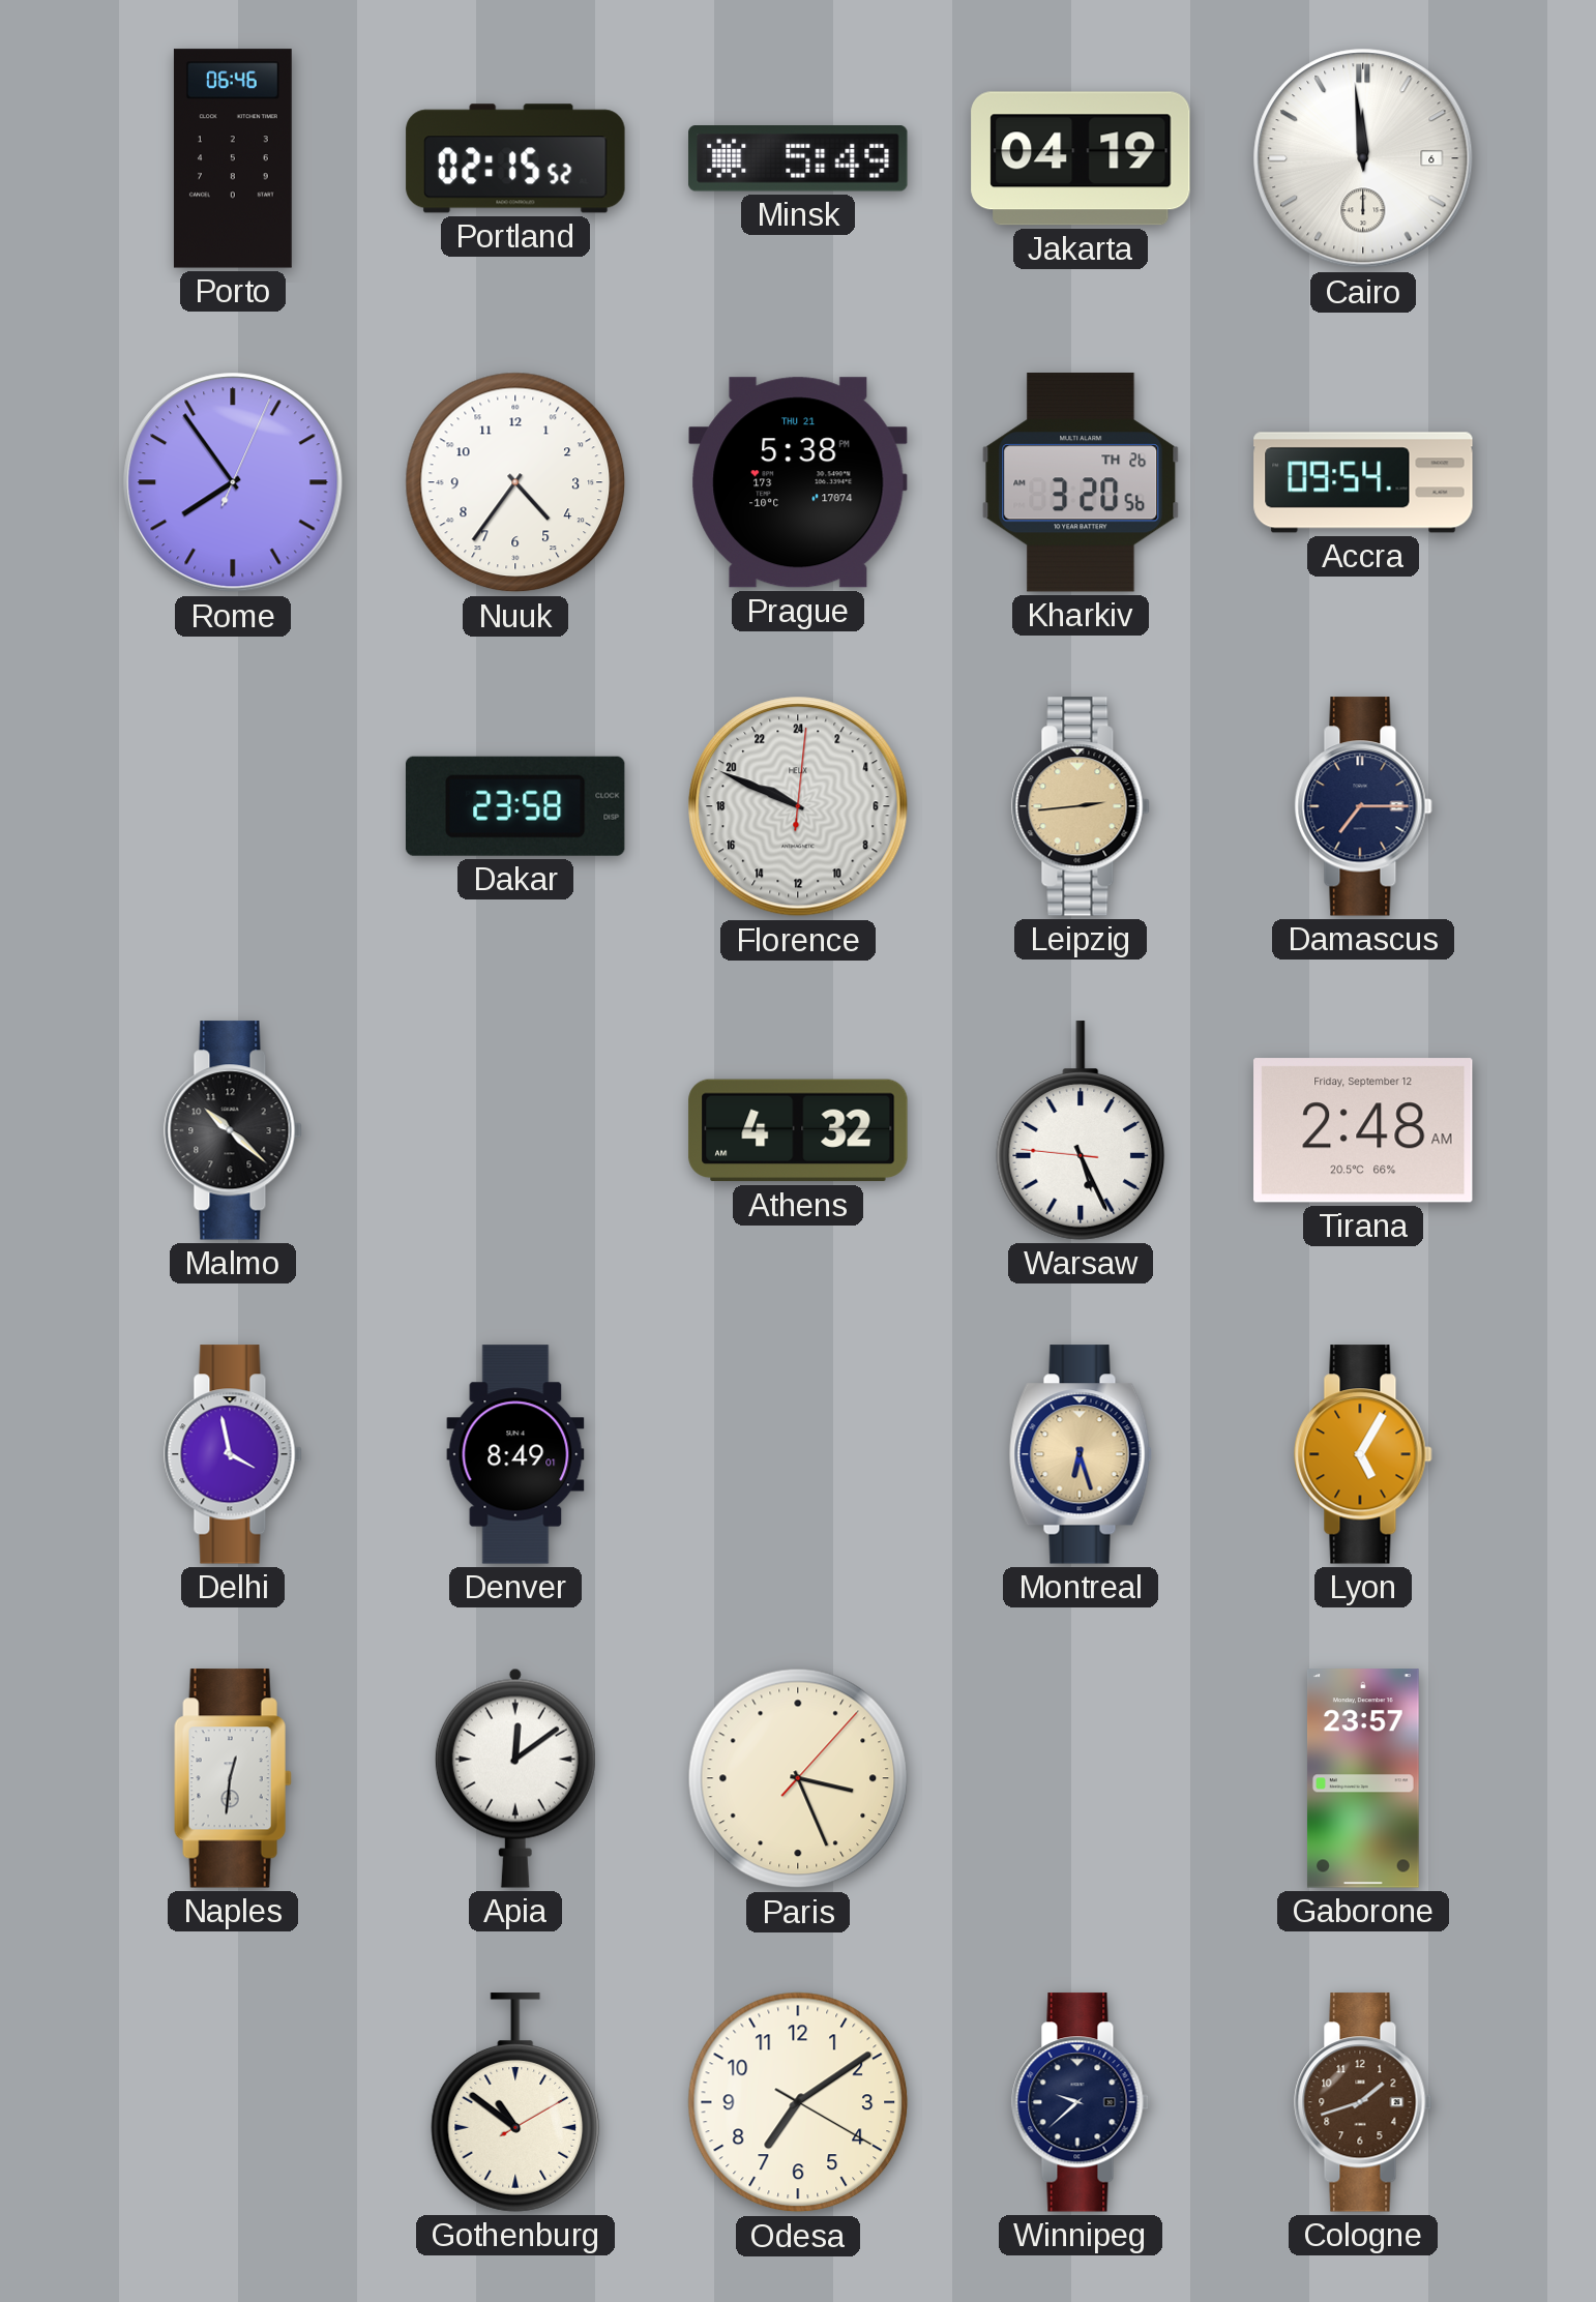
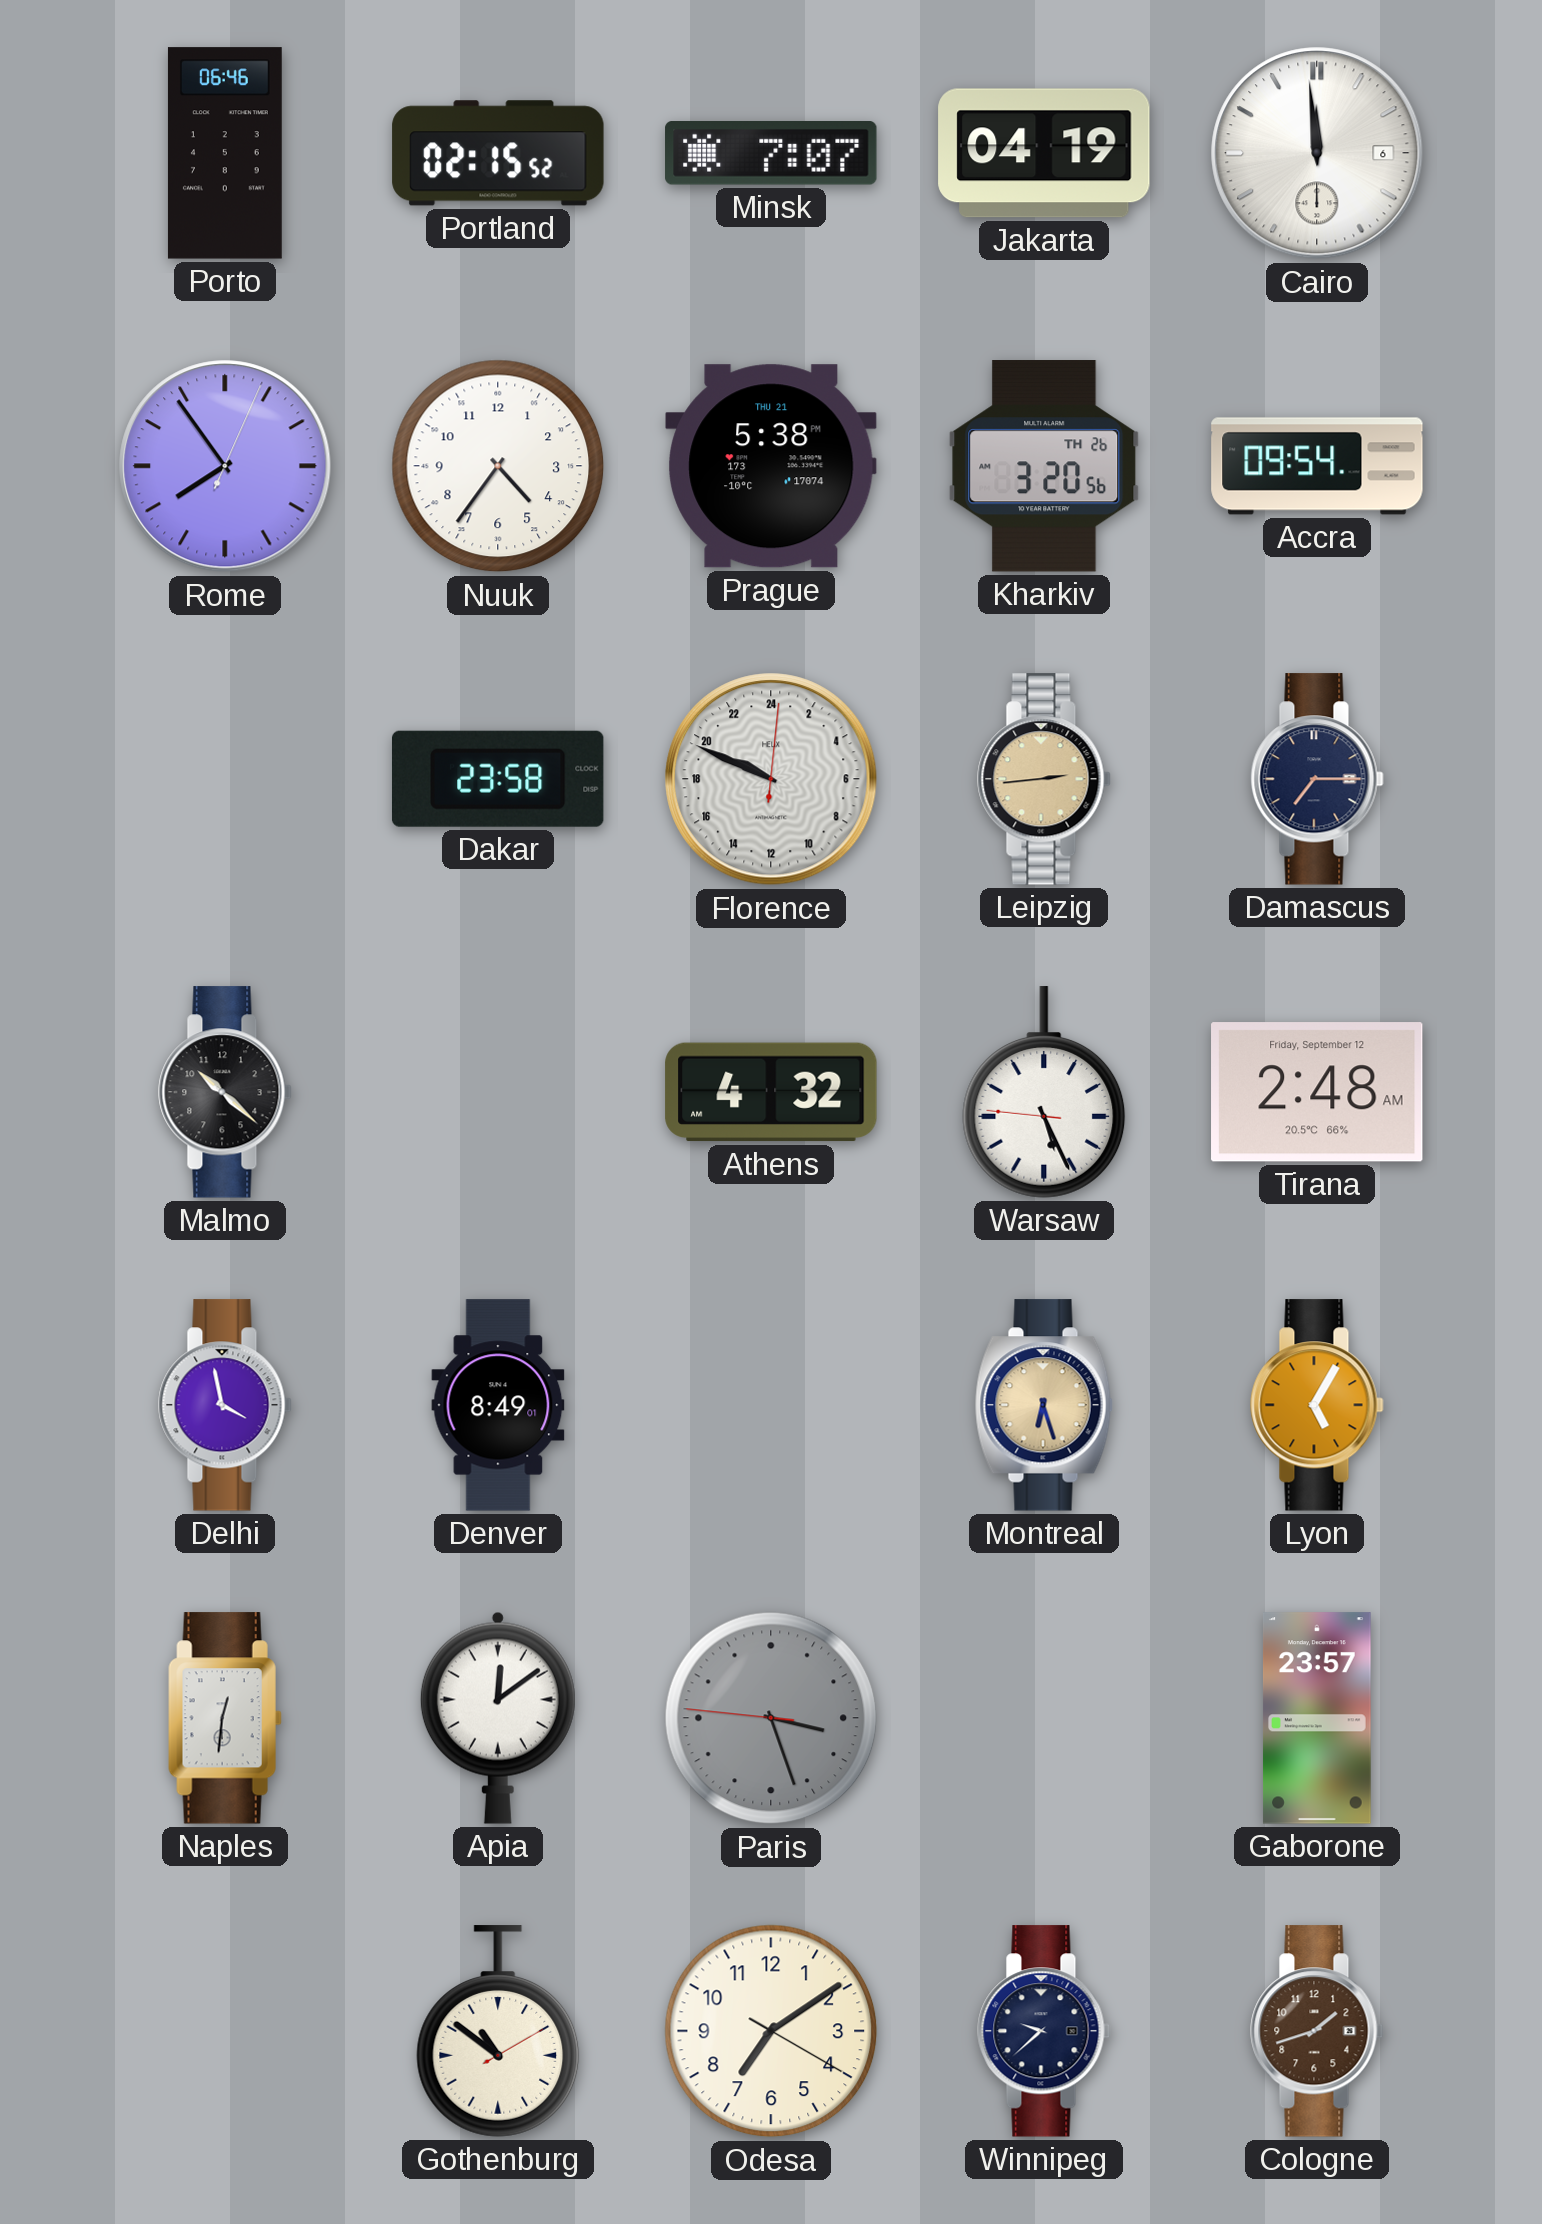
Minsk: 5:49 -> 7:07
Paris: 3:26:07 -> 3:26:46
Paris dial: cream -> grey
